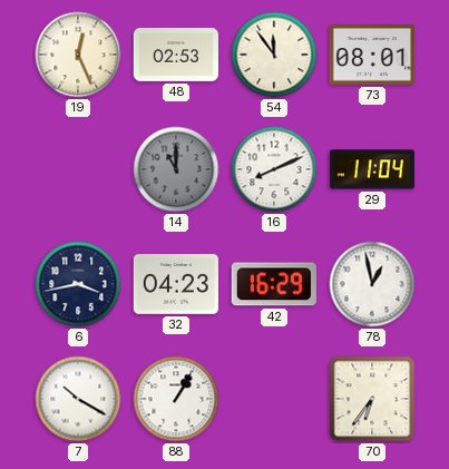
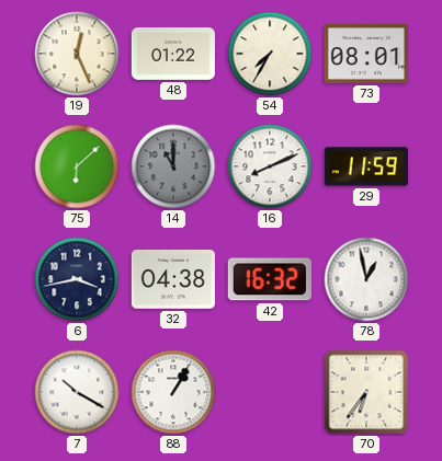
48: 02:53 -> 01:22
54: 11:54 -> 7:35
75: none -> 6:08
29: 11:04 -> 11:59
32: 04:23 -> 04:38
42: 16:29 -> 16:32
